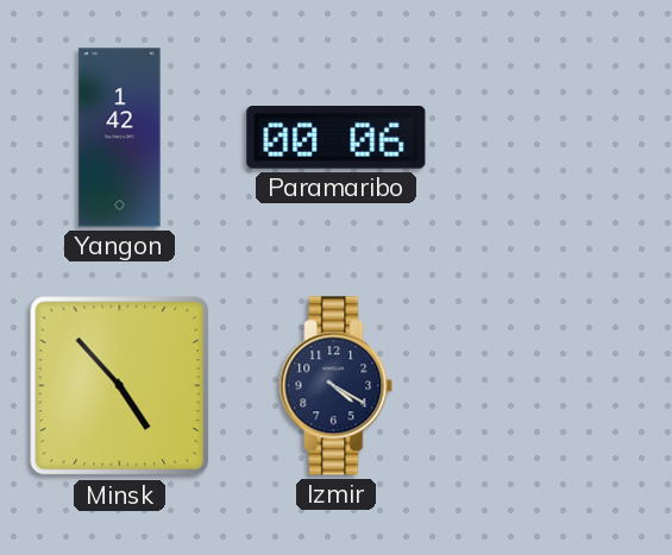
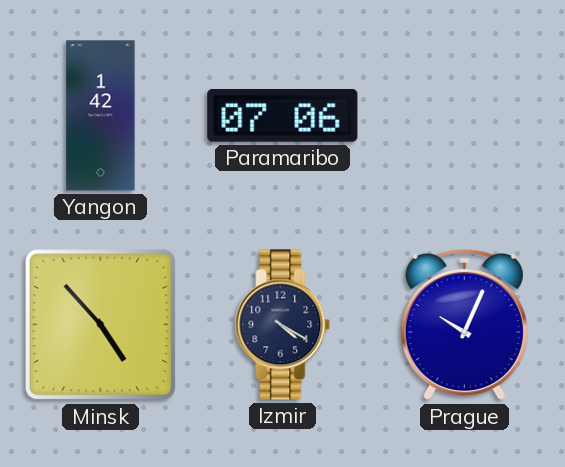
Paramaribo: 00:06 -> 07:06
Prague: none -> 10:04
